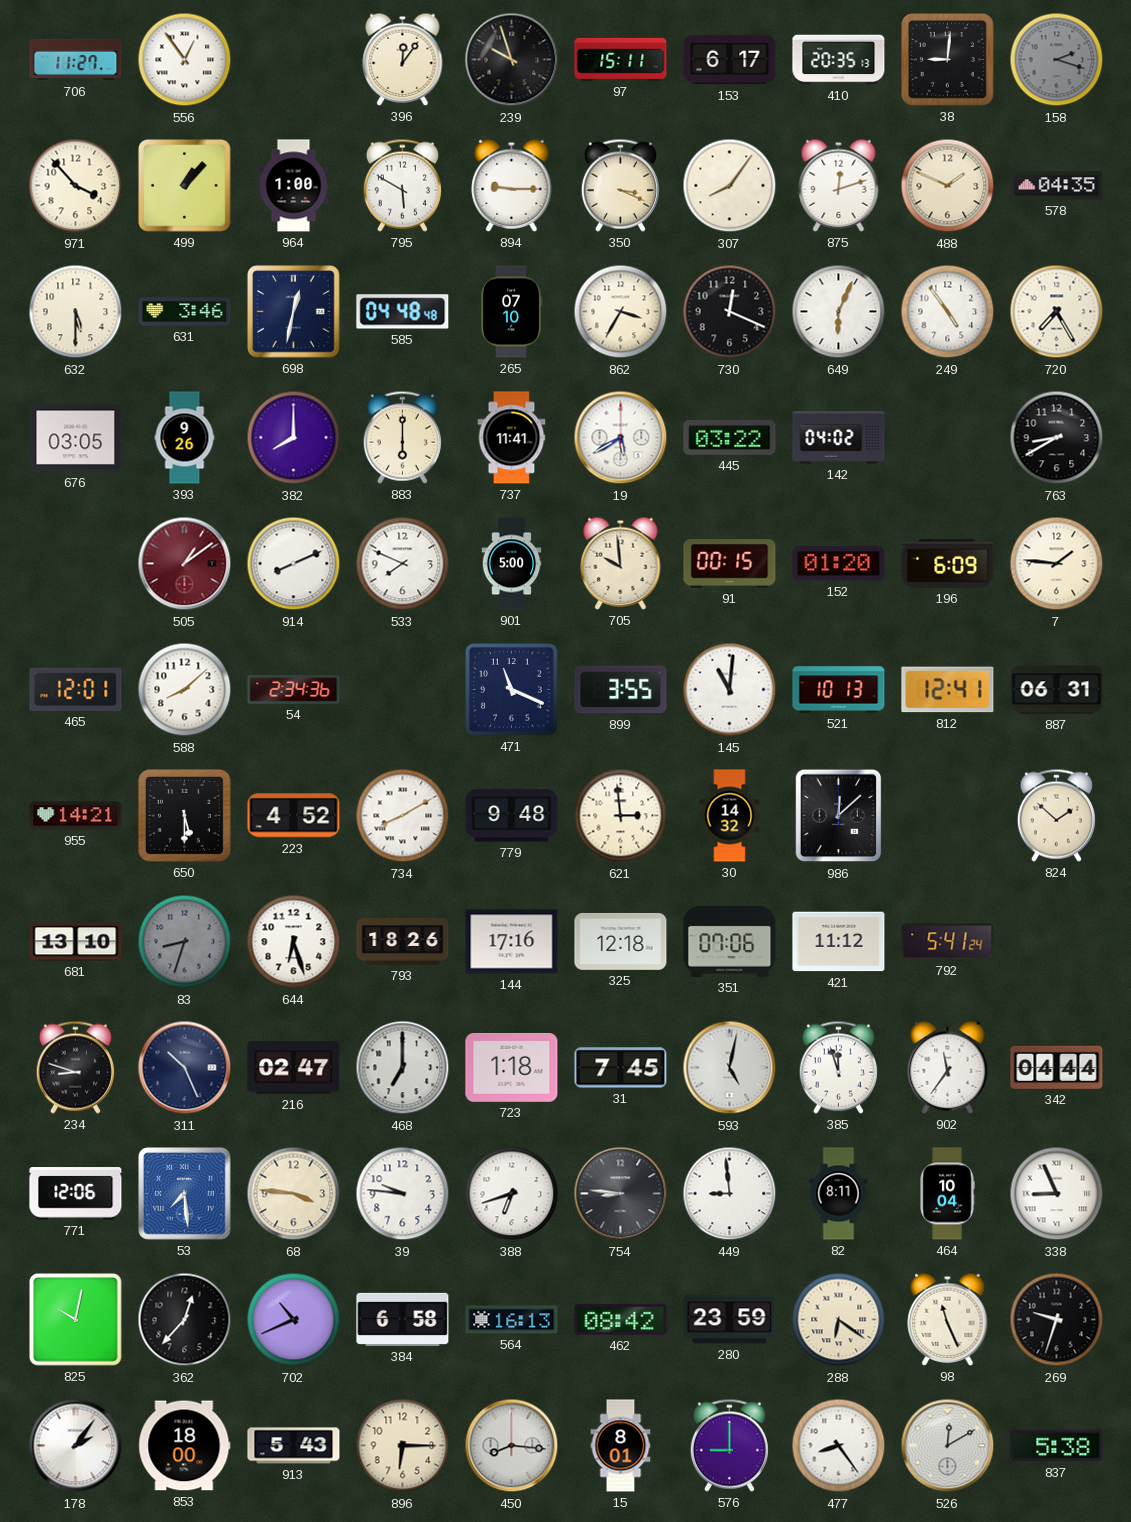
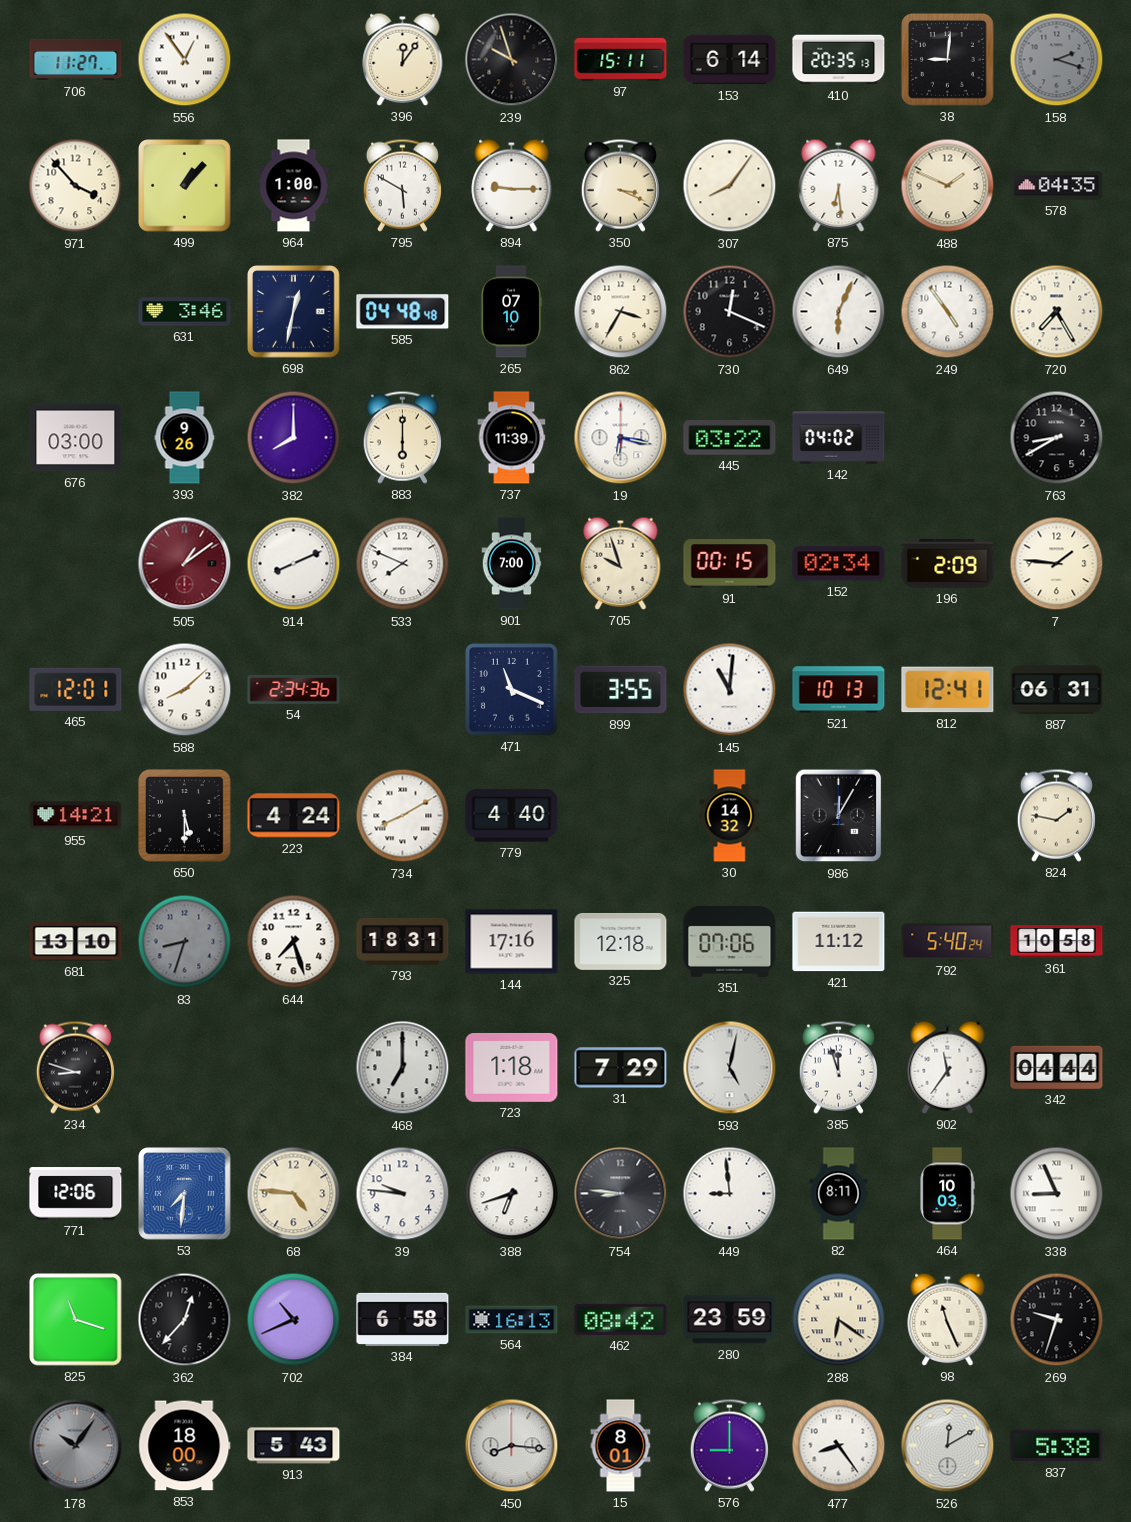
153: 6:17 -> 6:14
875: 12:12 -> 6:29
632: 5:30 -> none
676: 03:05 -> 03:00
737: 11:41 -> 11:39
19: 5:40 -> 6:17
901: 5:00 -> 7:00
705: 9:59 -> 9:57
152: 01:20 -> 02:34
196: 6:09 -> 2:09
223: 4:52 -> 4:24
779: 9:48 -> 4:40
621: 2:59 -> none
986: 12:08 -> 12:05
824: 1:52 -> 1:47
644: 6:27 -> 7:27
793: 18:26 -> 18:31
792: 5:41 -> 5:40
361: none -> 10:58
311: 10:26 -> none
216: 02:47 -> none
31: 7:45 -> 7:29
53: 7:29 -> 7:31
68: 3:46 -> 4:46
464: 10:04 -> 10:03
825: 10:02 -> 11:18
178: 2:06 -> 10:06
178 dial: white -> grey
896: 6:15 -> none
